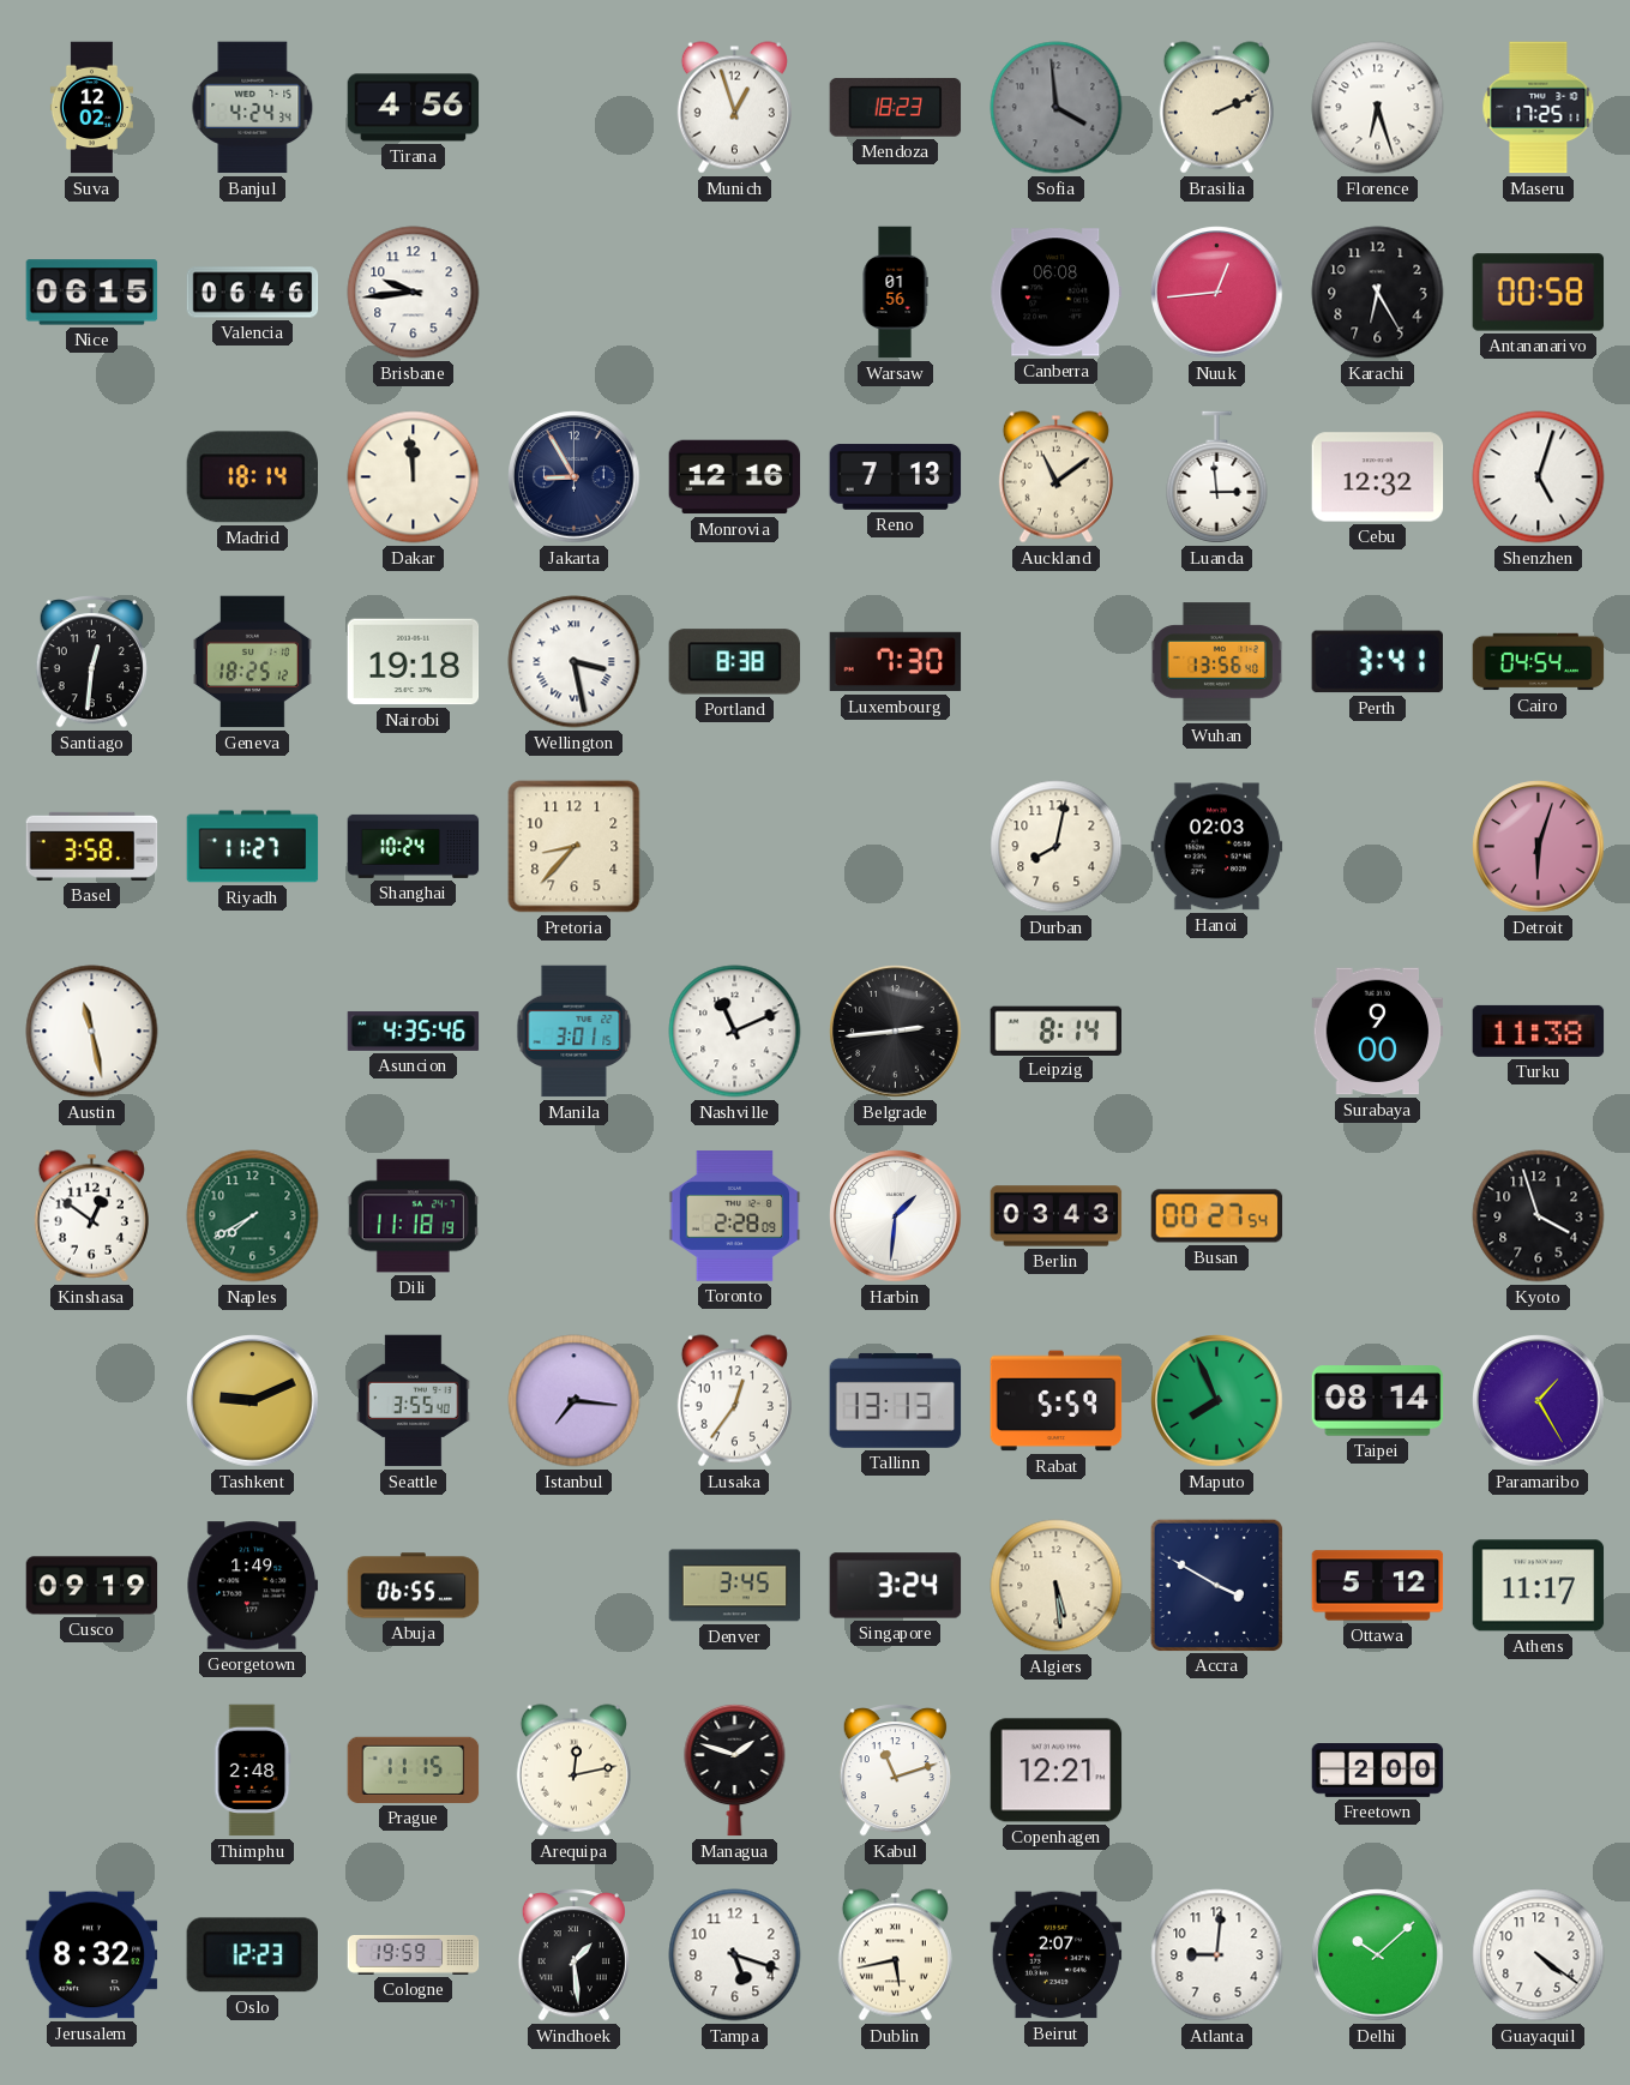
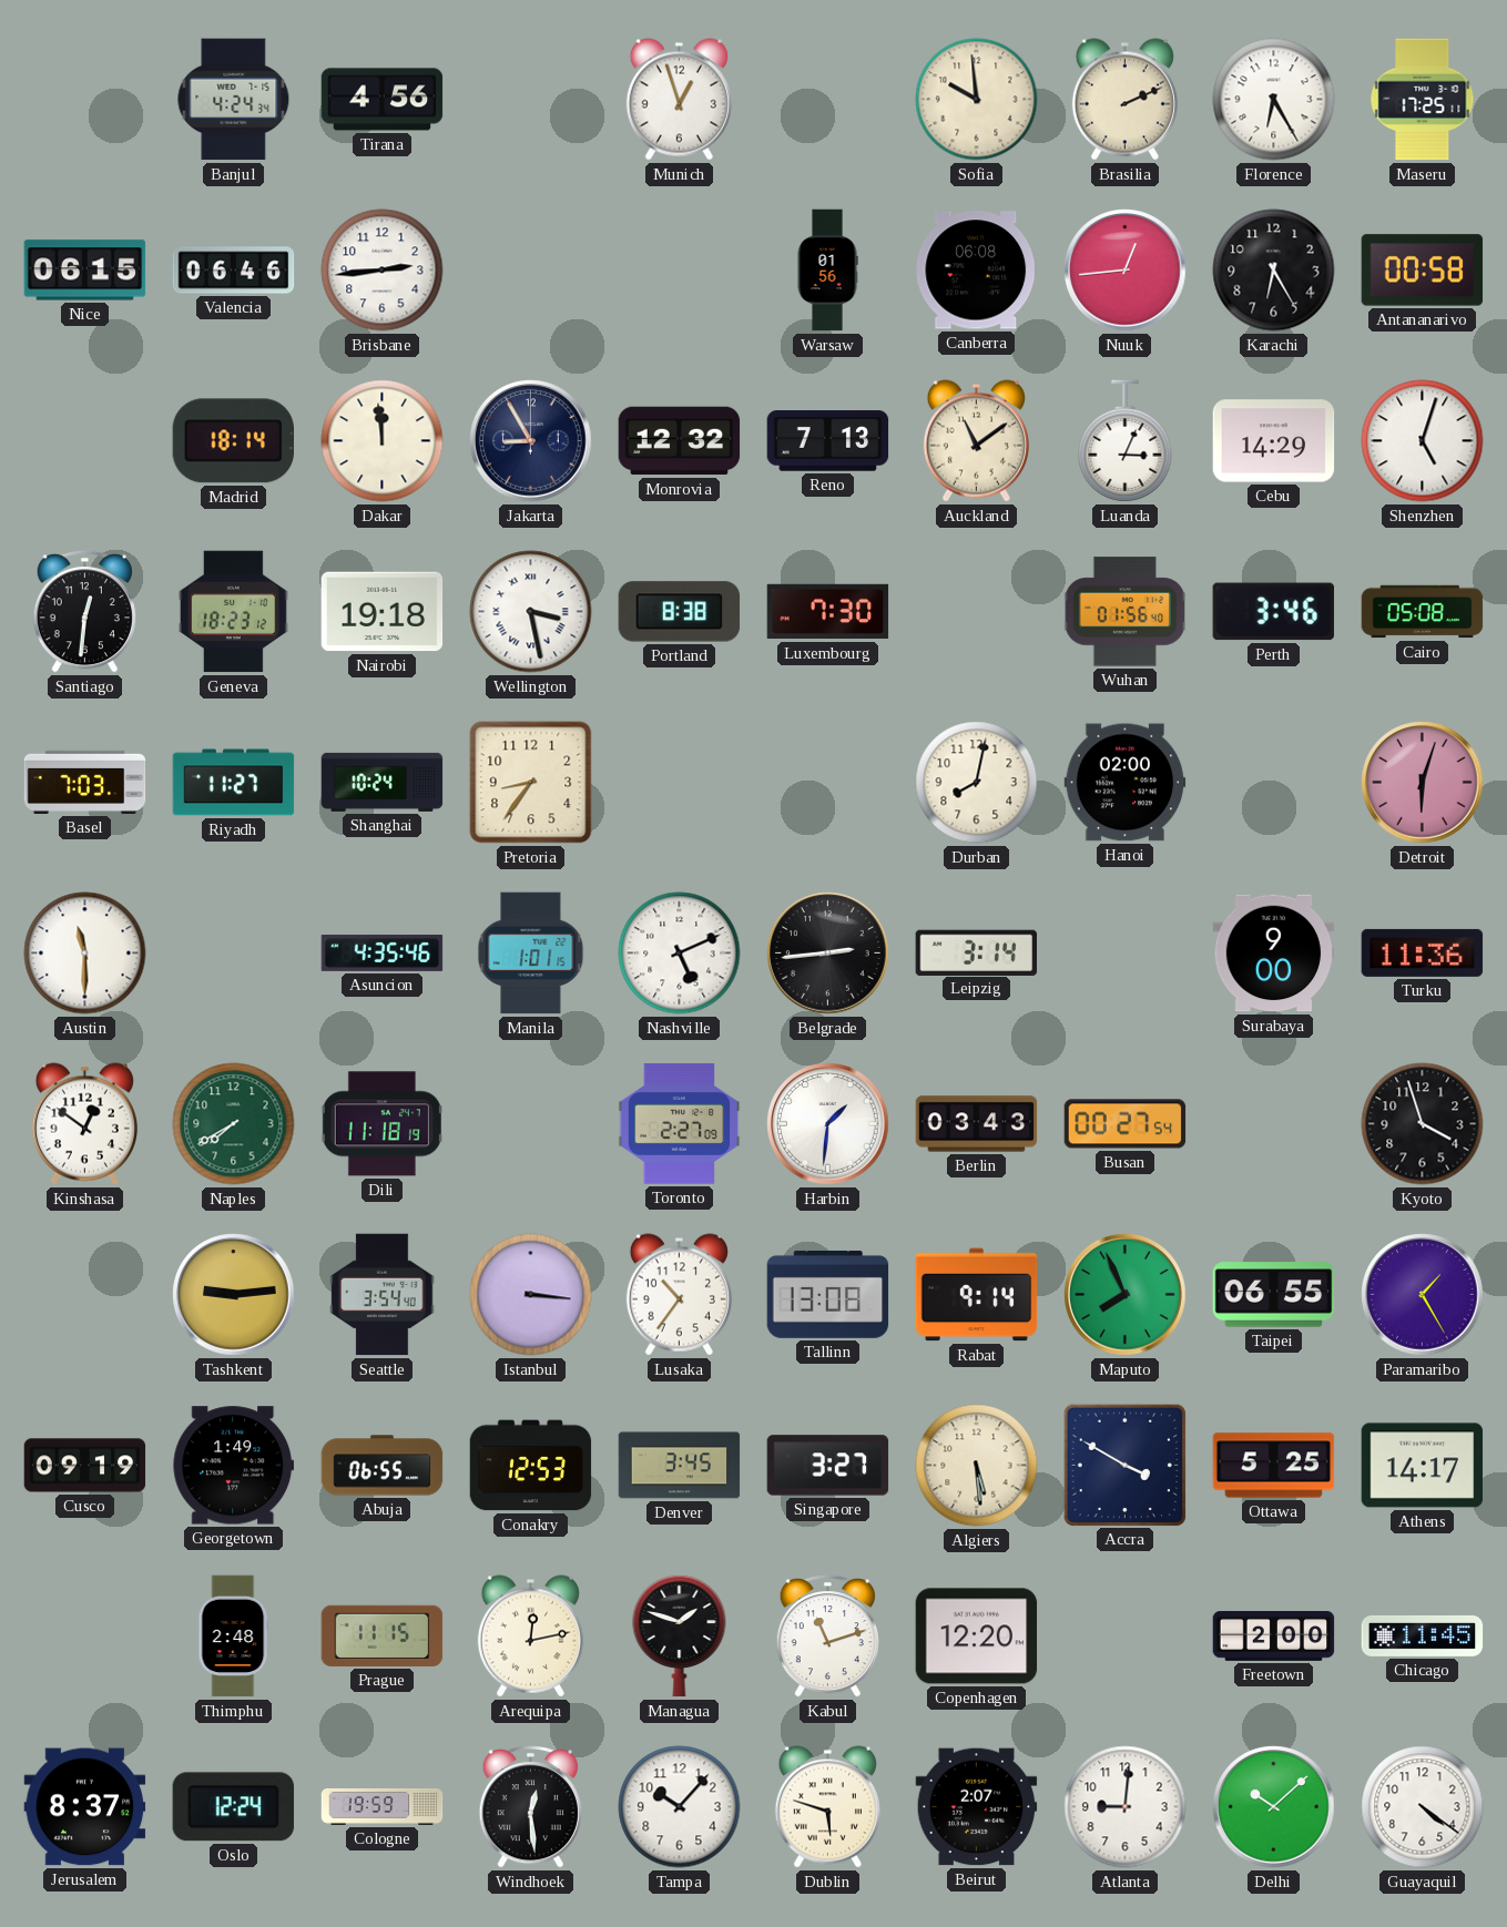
Suva: 12:02 -> none
Mendoza: 18:23 -> none
Sofia: 3:59 -> 9:59
Sofia dial: grey -> cream
Florence: 6:27 -> 6:25
Brisbane: 9:44 -> 2:44
Monrovia: 12:16 -> 12:32
Luanda: 2:59 -> 3:04
Cebu: 12:32 -> 14:29
Geneva: 18:25 -> 18:23
Wuhan: 13:56 -> 01:56
Perth: 3:41 -> 3:46
Cairo: 04:54 -> 05:08
Basel: 3:58 -> 7:03
Pretoria: 8:37 -> 8:36
Hanoi: 02:03 -> 02:00
Austin: 11:28 -> 11:30
Manila: 3:01 -> 1:01
Nashville: 11:11 -> 5:11
Leipzig: 8:14 -> 3:14
Turku: 11:38 -> 11:36
Toronto: 2:28 -> 2:27
Tashkent: 9:11 -> 9:14
Seattle: 3:55 -> 3:54
Istanbul: 7:16 -> 3:16
Lusaka: 12:36 -> 10:36
Tallinn: 13:13 -> 13:08
Rabat: 5:59 -> 9:14
Taipei: 08:14 -> 06:55
Conakry: none -> 12:53
Singapore: 3:24 -> 3:27
Ottawa: 5:12 -> 5:25
Athens: 11:17 -> 14:17
Copenhagen: 12:21 -> 12:20
Chicago: none -> 11:45
Jerusalem: 8:32 -> 8:37
Oslo: 12:23 -> 12:24
Windhoek: 1:29 -> 12:29
Tampa: 5:18 -> 10:07
Dublin: 5:43 -> 5:48
